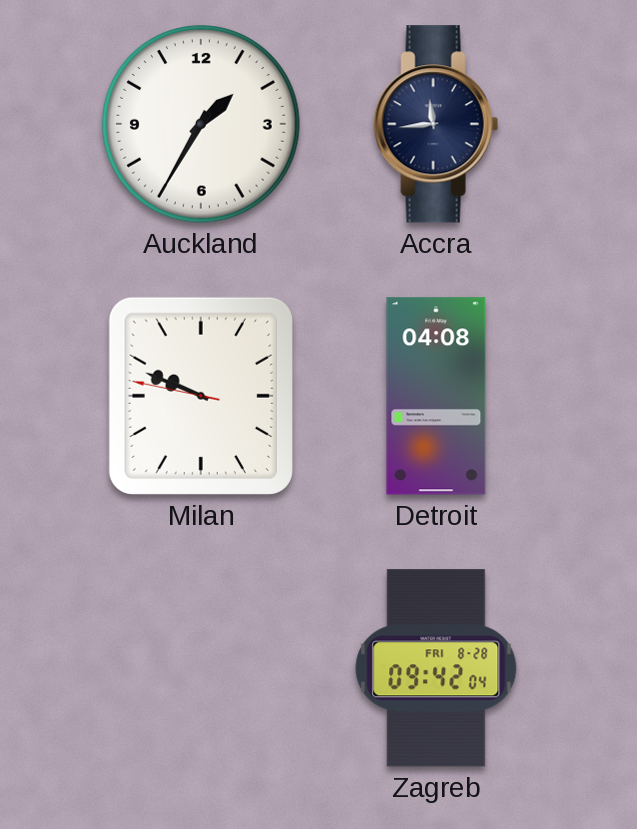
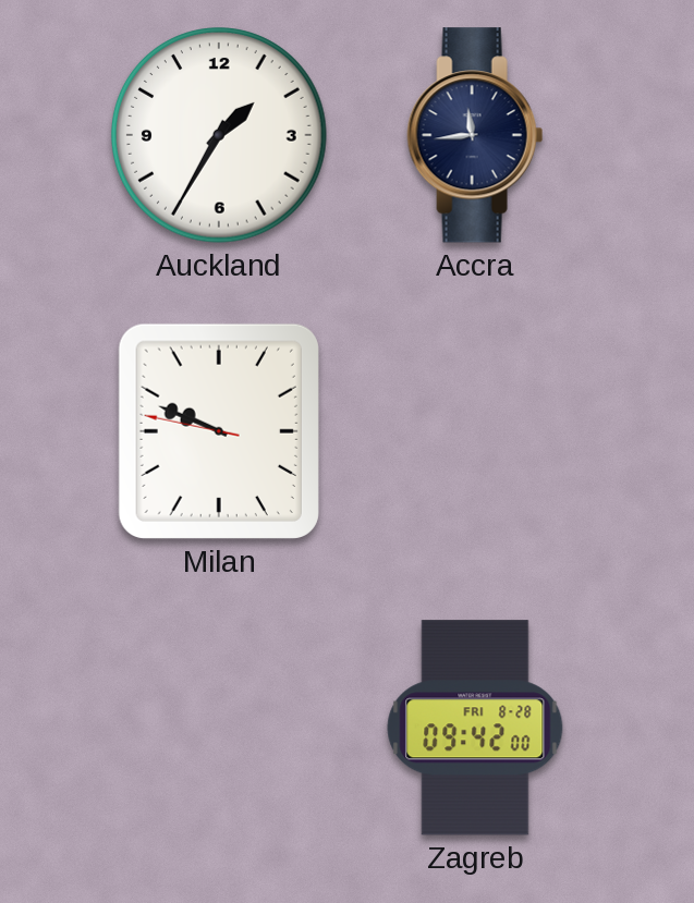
Detroit: 04:08 -> none
Zagreb: 09:42:04 -> 09:42:00
